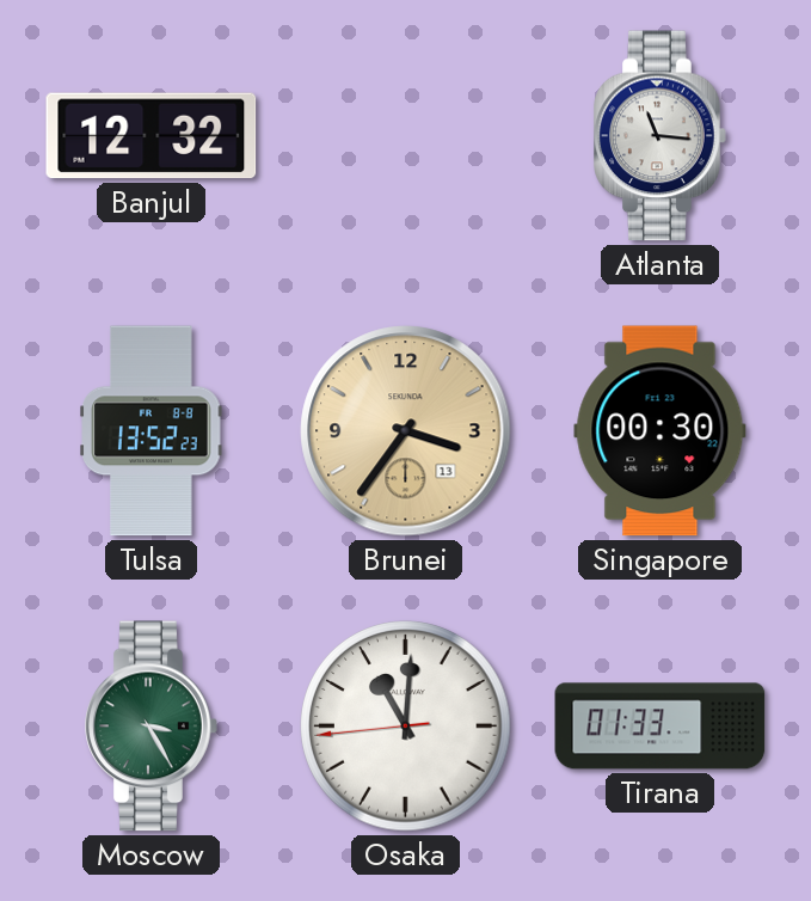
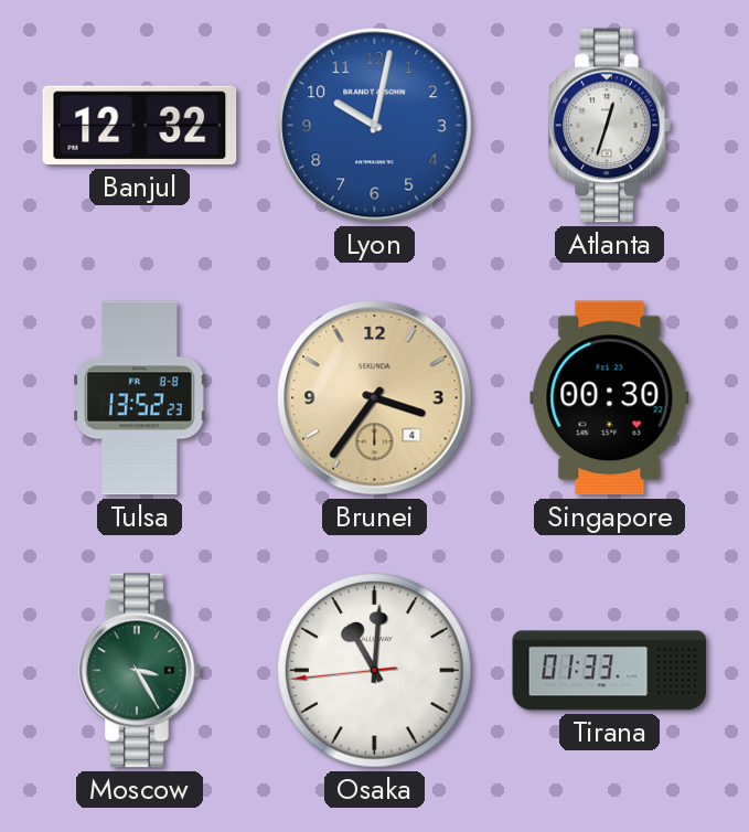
Lyon: none -> 10:02
Atlanta: 11:16 -> 12:33
Brunei date: 13 -> 4
